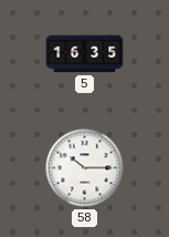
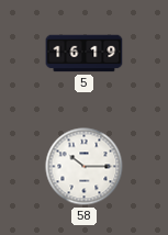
5: 16:35 -> 16:19
